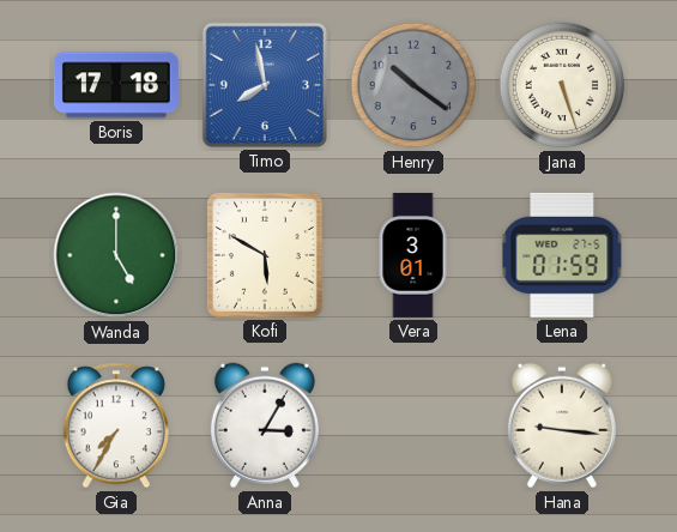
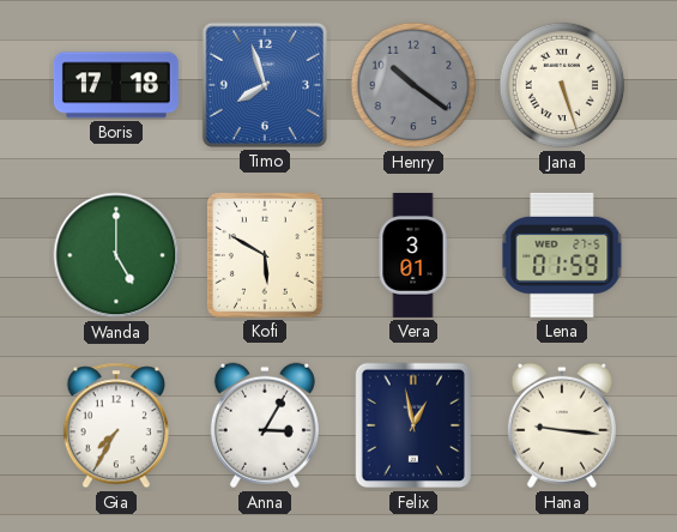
Timo: 7:58 -> 7:57
Felix: none -> 12:58
